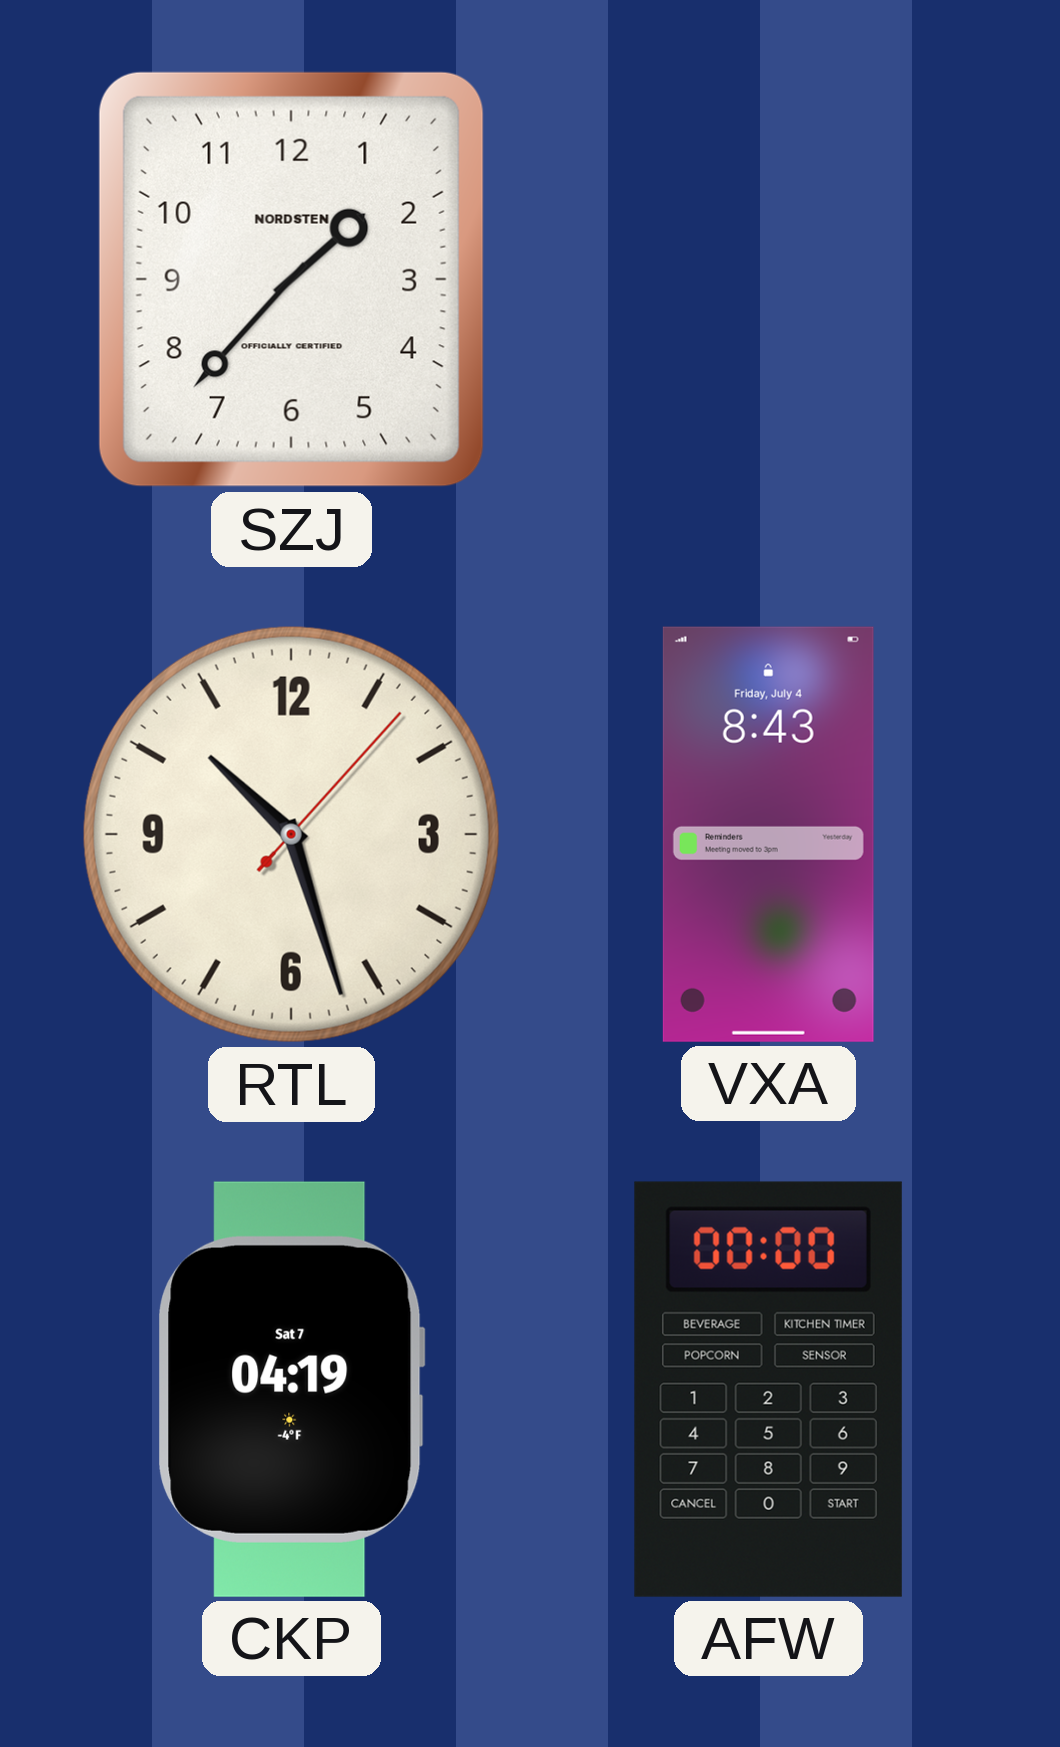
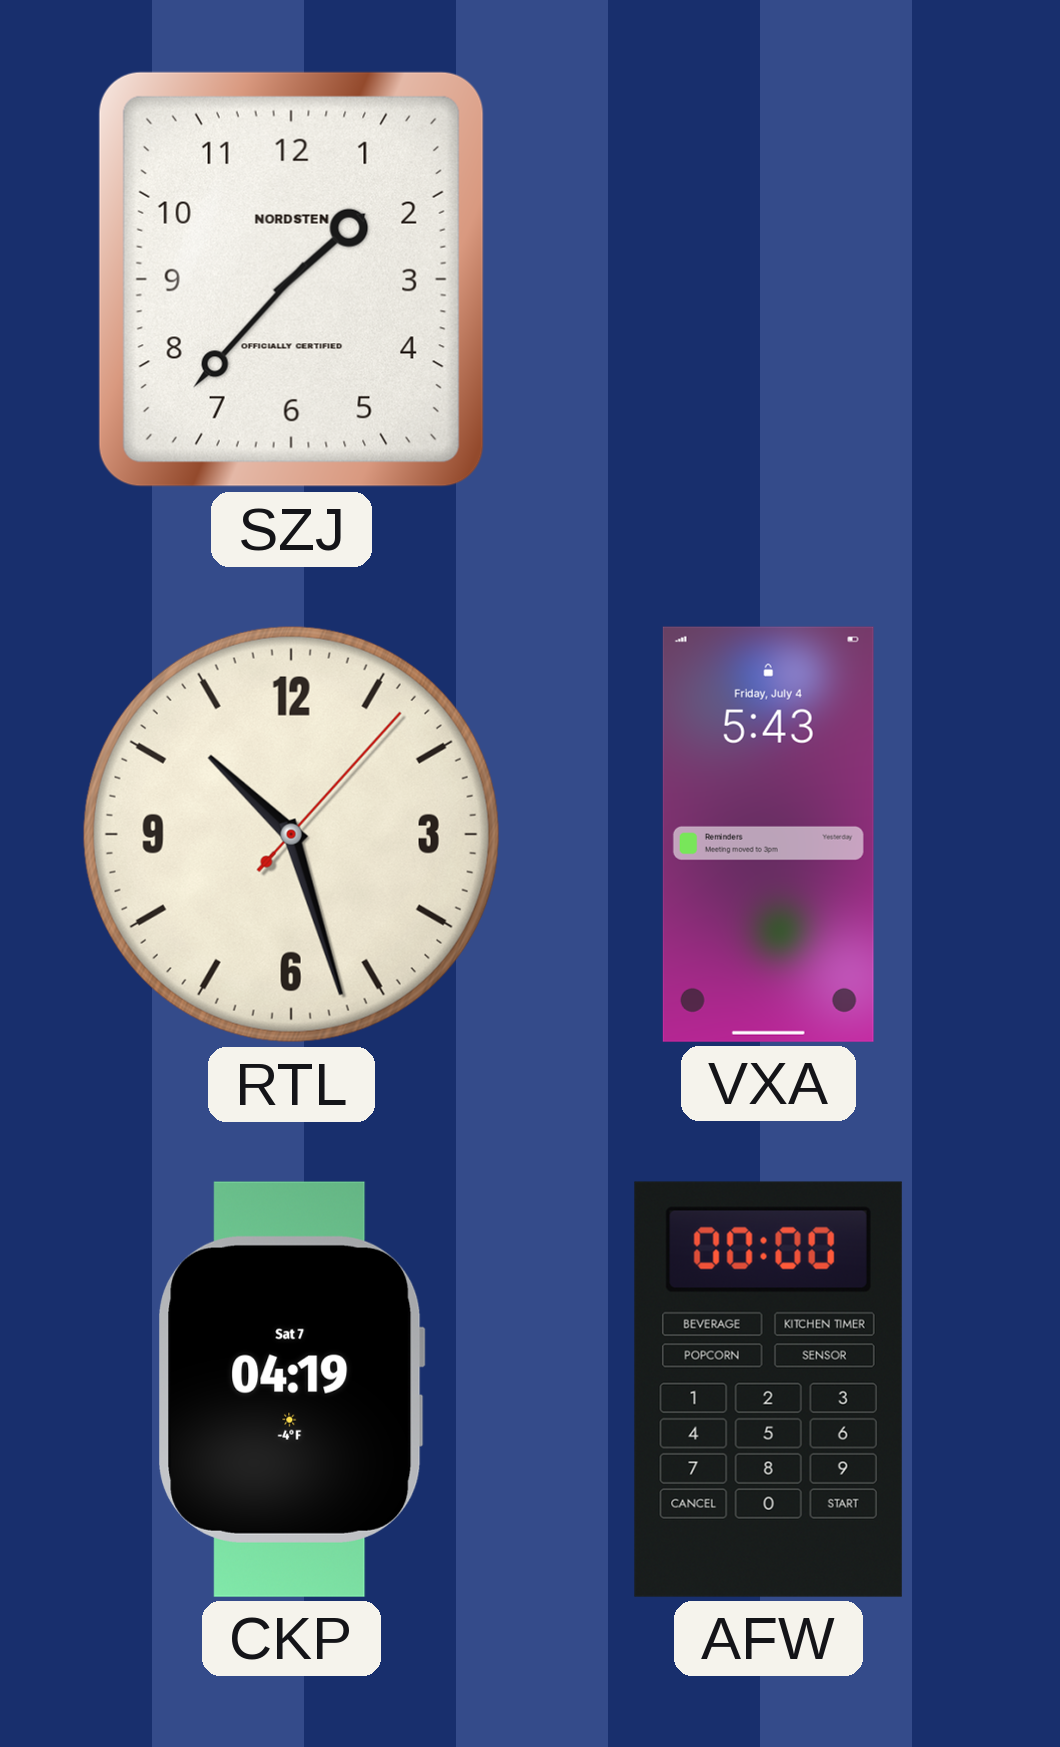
VXA: 8:43 -> 5:43
